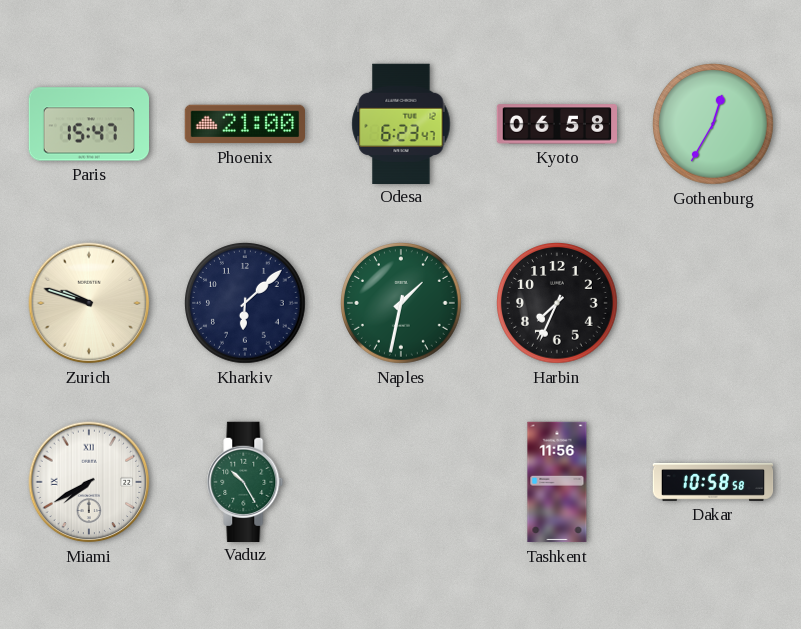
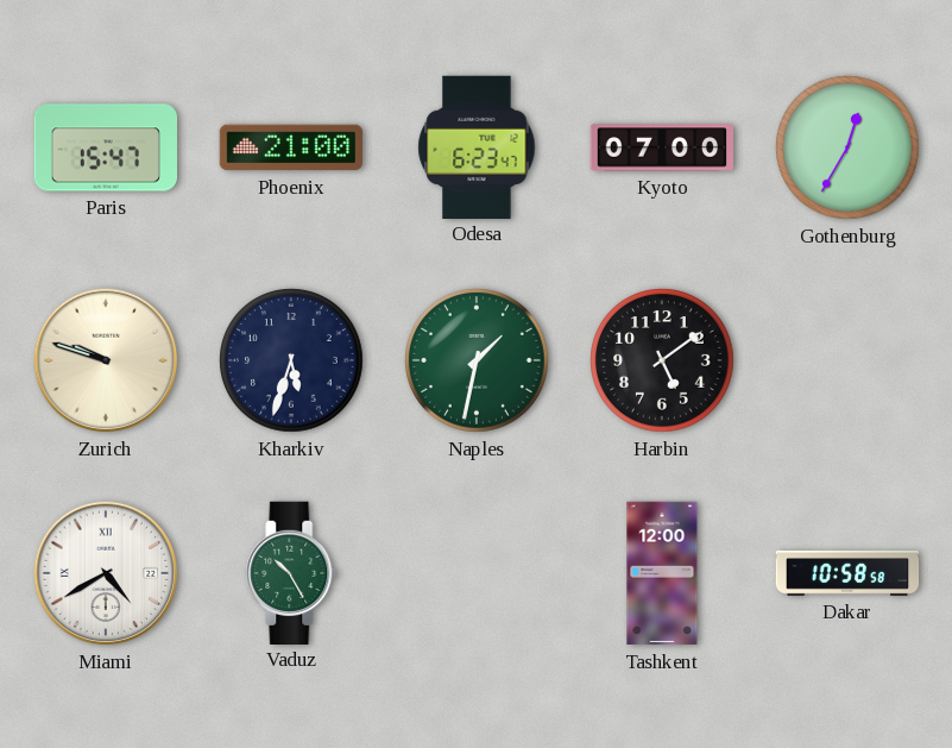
Kyoto: 06:58 -> 07:00
Kharkiv: 6:08 -> 5:33
Harbin: 7:34 -> 5:09
Miami: 7:40 -> 4:40
Tashkent: 11:56 -> 12:00
